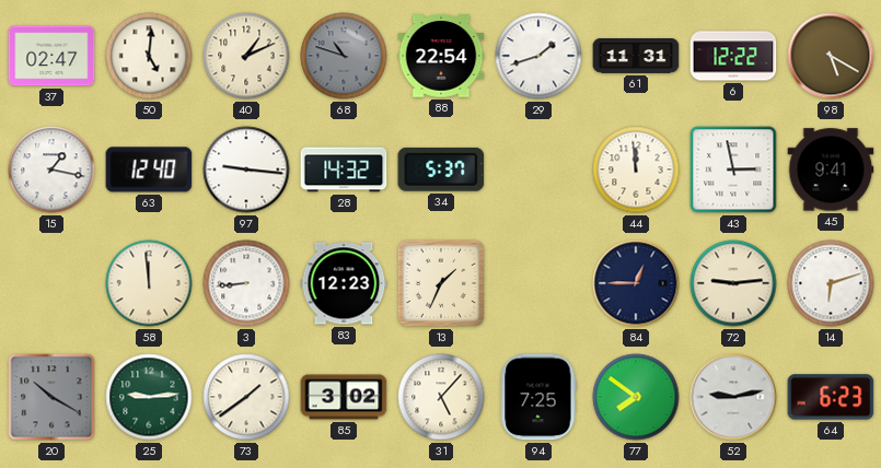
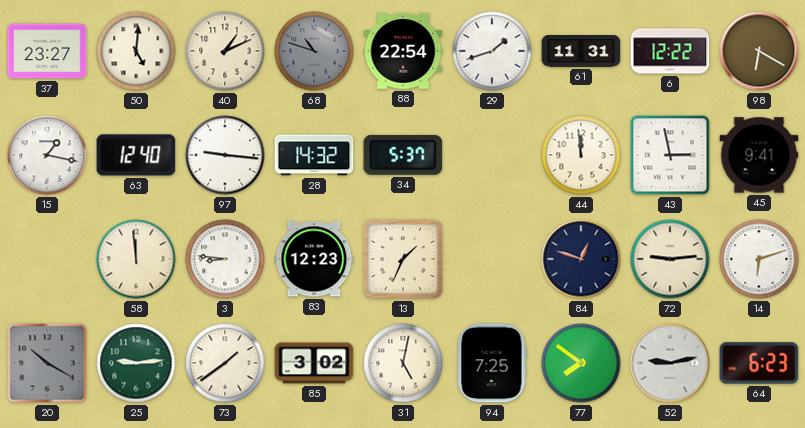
37: 02:47 -> 23:27
98: 5:20 -> 6:20
3: 8:44 -> 8:46
84: 12:45 -> 12:48
31: 5:07 -> 5:02
